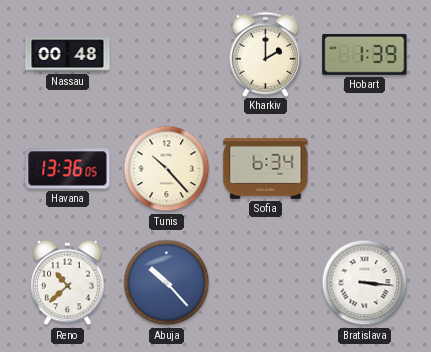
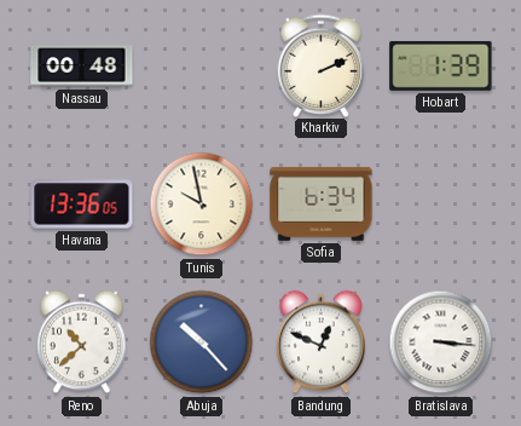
Kharkiv: 2:00 -> 2:11
Tunis: 10:23 -> 9:58
Bandung: none -> 12:49
